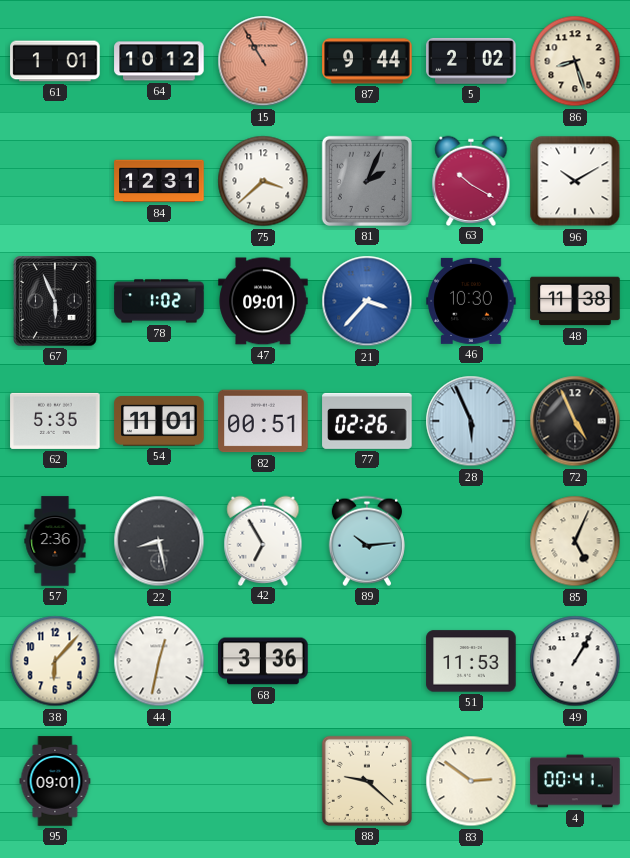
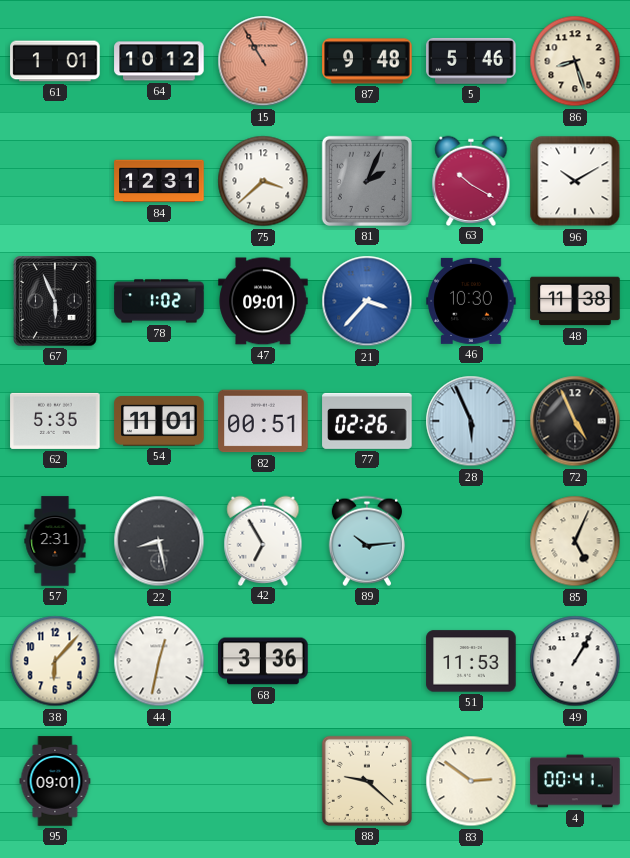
87: 9:44 -> 9:48
5: 2:02 -> 5:46
57: 2:36 -> 2:31
